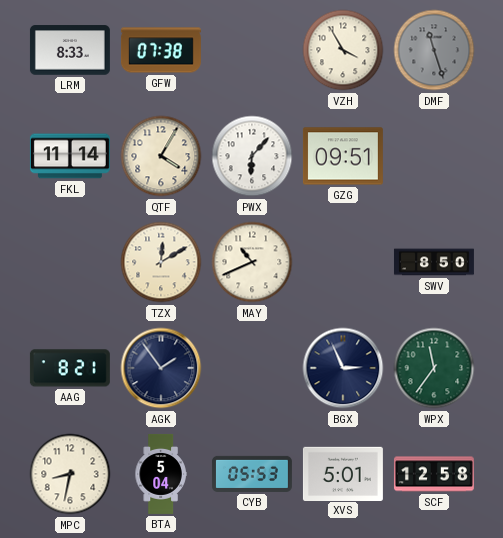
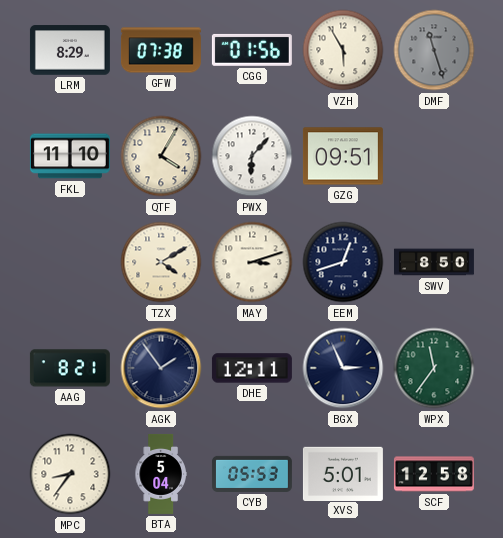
LRM: 8:33 -> 8:29
CGG: none -> 01:56
VZH: 3:55 -> 5:55
FKL: 11:14 -> 11:10
TZX: 12:10 -> 4:10
MAY: 10:41 -> 3:12
EEM: none -> 12:42
DHE: none -> 12:11
MPC: 8:32 -> 8:36
